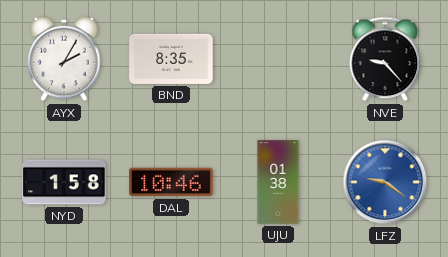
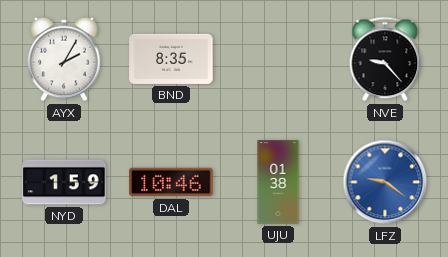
NYD: 1:58 -> 1:59
